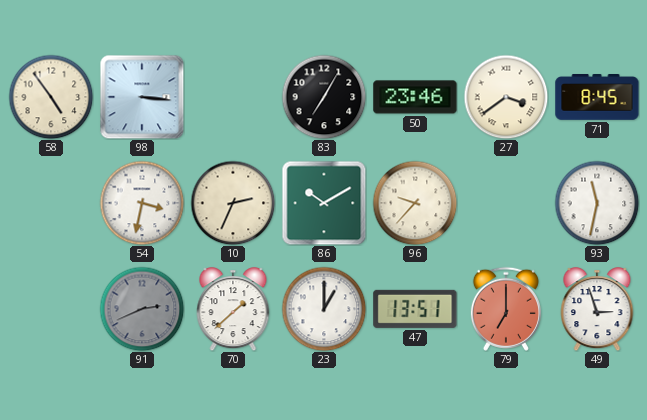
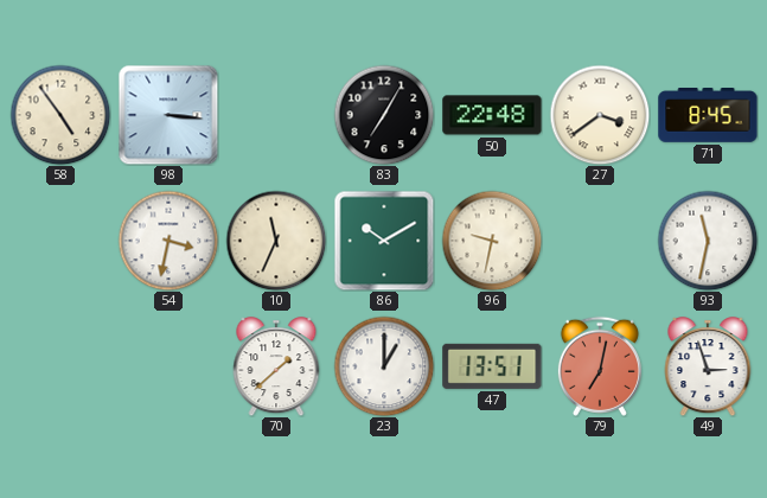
50: 23:46 -> 22:48
10: 2:34 -> 11:34
96: 9:37 -> 9:32
91: 2:41 -> none
79: 7:00 -> 7:02
